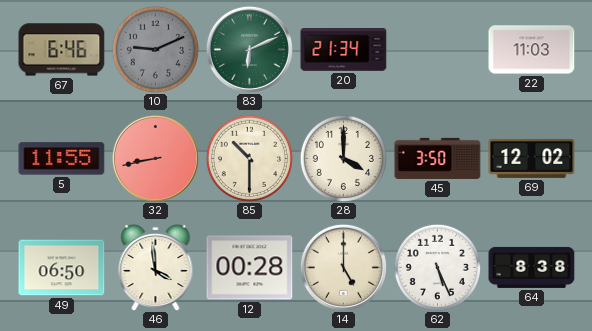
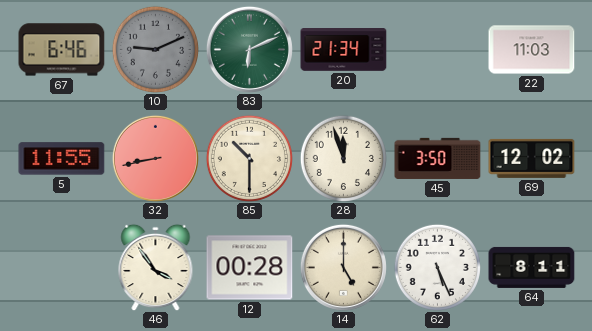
28: 4:00 -> 11:57
49: 06:50 -> none
46: 3:59 -> 3:54
64: 8:38 -> 8:11
